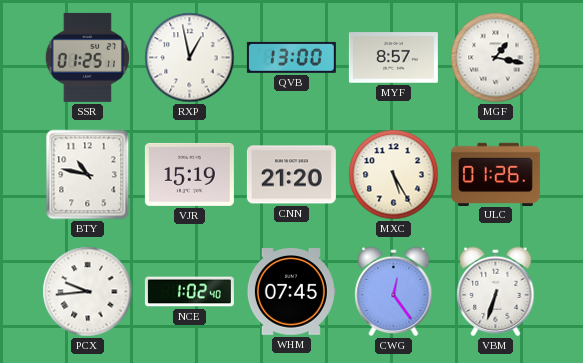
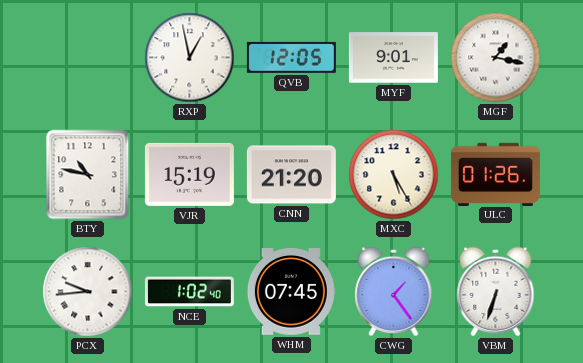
SSR: 01:25 -> none
QVB: 13:00 -> 12:05
MYF: 8:57 -> 9:01
CWG: 12:24 -> 1:24
